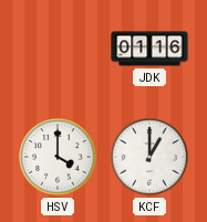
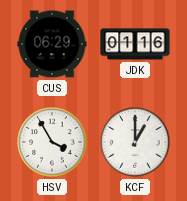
CUS: none -> 06:29
HSV: 4:00 -> 3:55
